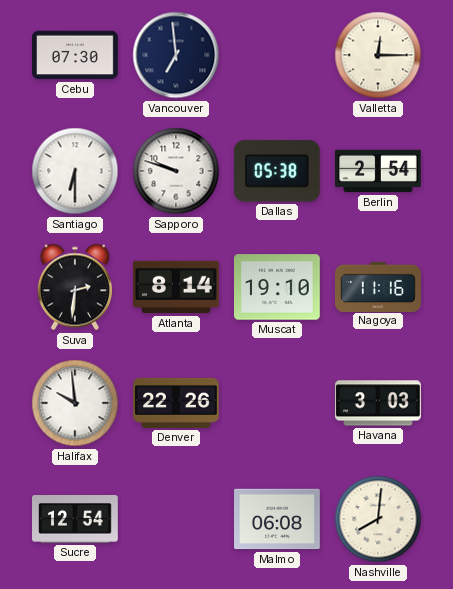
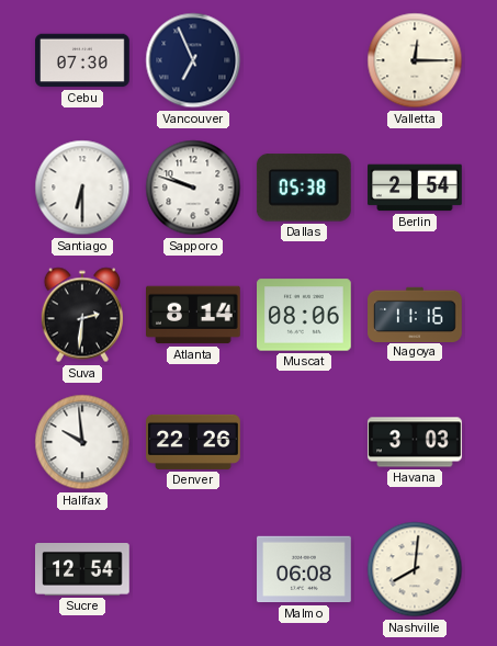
Vancouver: 6:59 -> 6:56
Muscat: 19:10 -> 08:06
